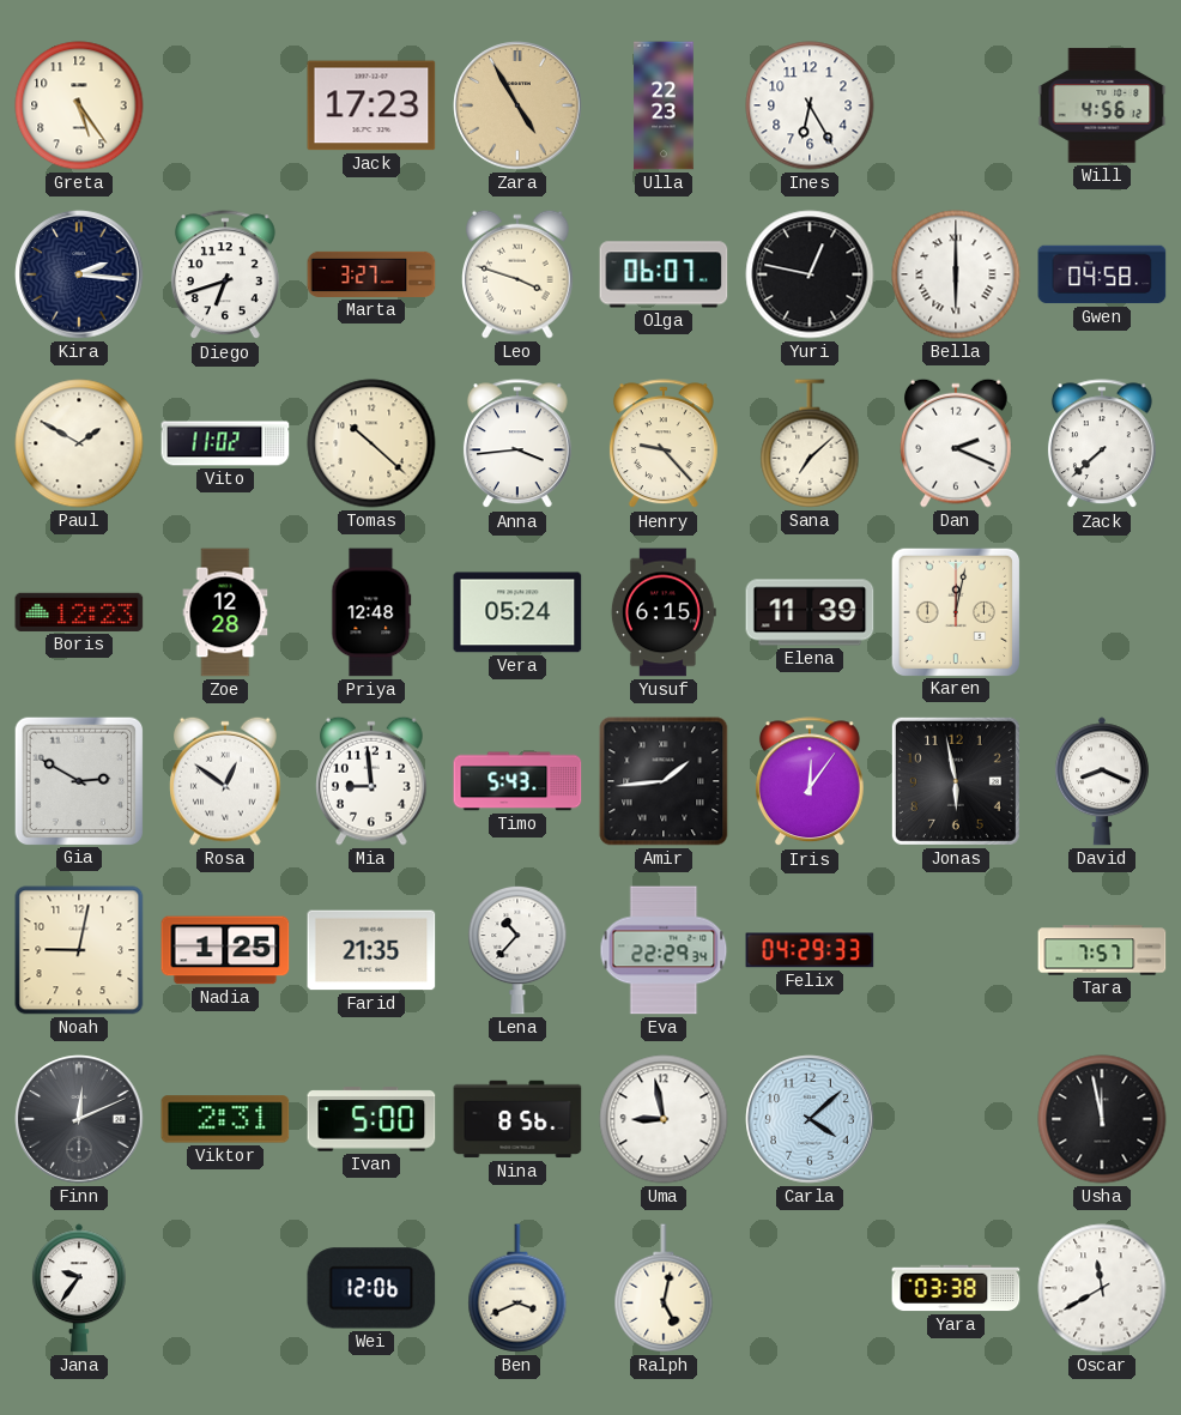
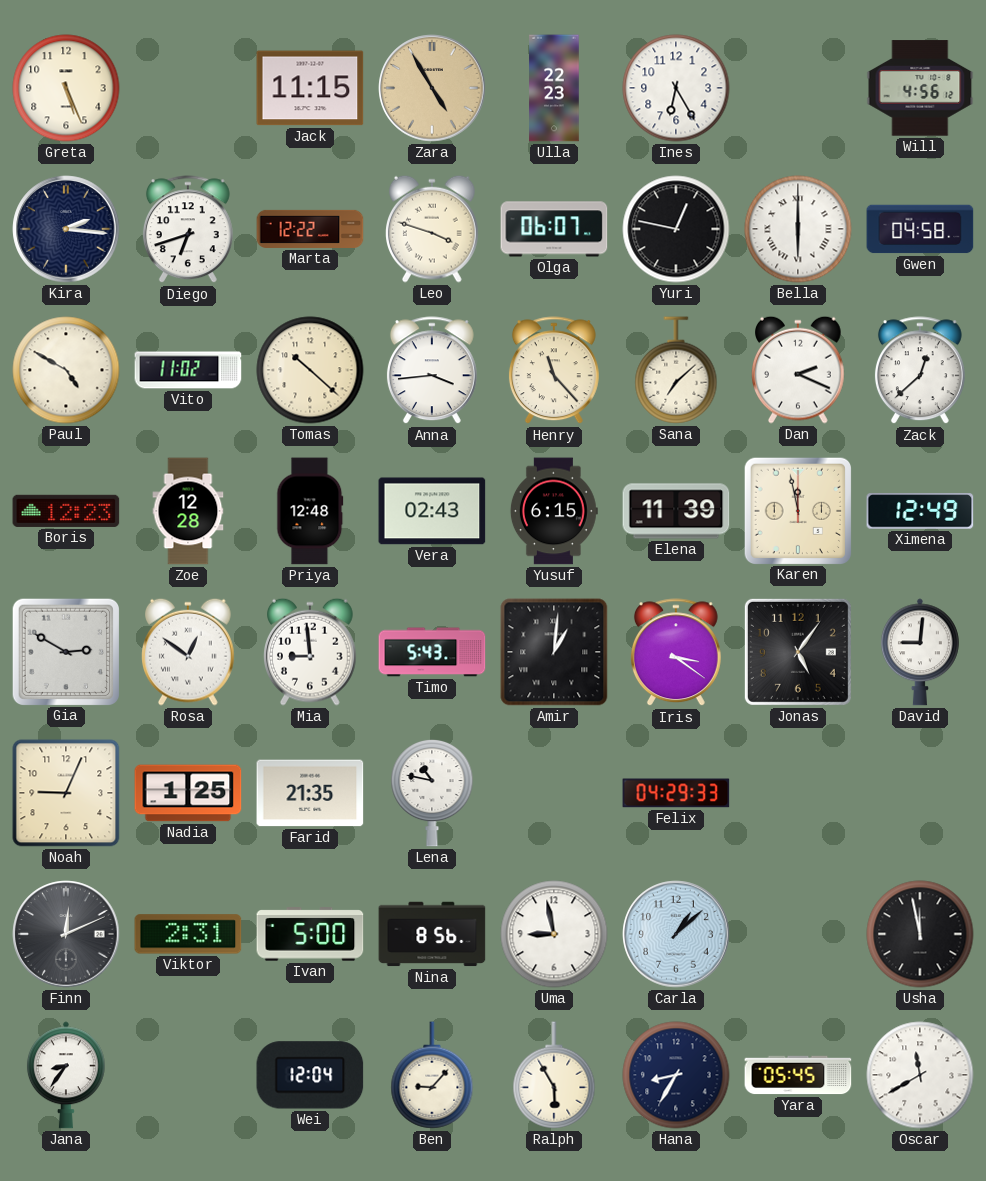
Greta: 5:24 -> 5:26
Jack: 17:23 -> 11:15
Marta: 3:27 -> 12:22
Paul: 1:50 -> 4:50
Henry: 9:23 -> 11:23
Zack: 7:38 -> 12:38
Vera: 05:24 -> 02:43
Karen: 12:02 -> 11:58
Ximena: none -> 12:49
Amir: 1:44 -> 1:01
Iris: 12:06 -> 3:21
Jonas: 5:58 -> 5:06
David: 8:19 -> 9:01
Noah: 9:02 -> 9:04
Lena: 10:37 -> 10:47
Eva: 22:29 -> none
Tara: 7:57 -> none
Carla: 4:08 -> 1:08
Jana: 9:36 -> 8:36
Wei: 12:06 -> 12:04
Ben: 3:41 -> 9:07
Ralph: 5:02 -> 5:55
Hana: none -> 8:35
Yara: 03:38 -> 05:45
